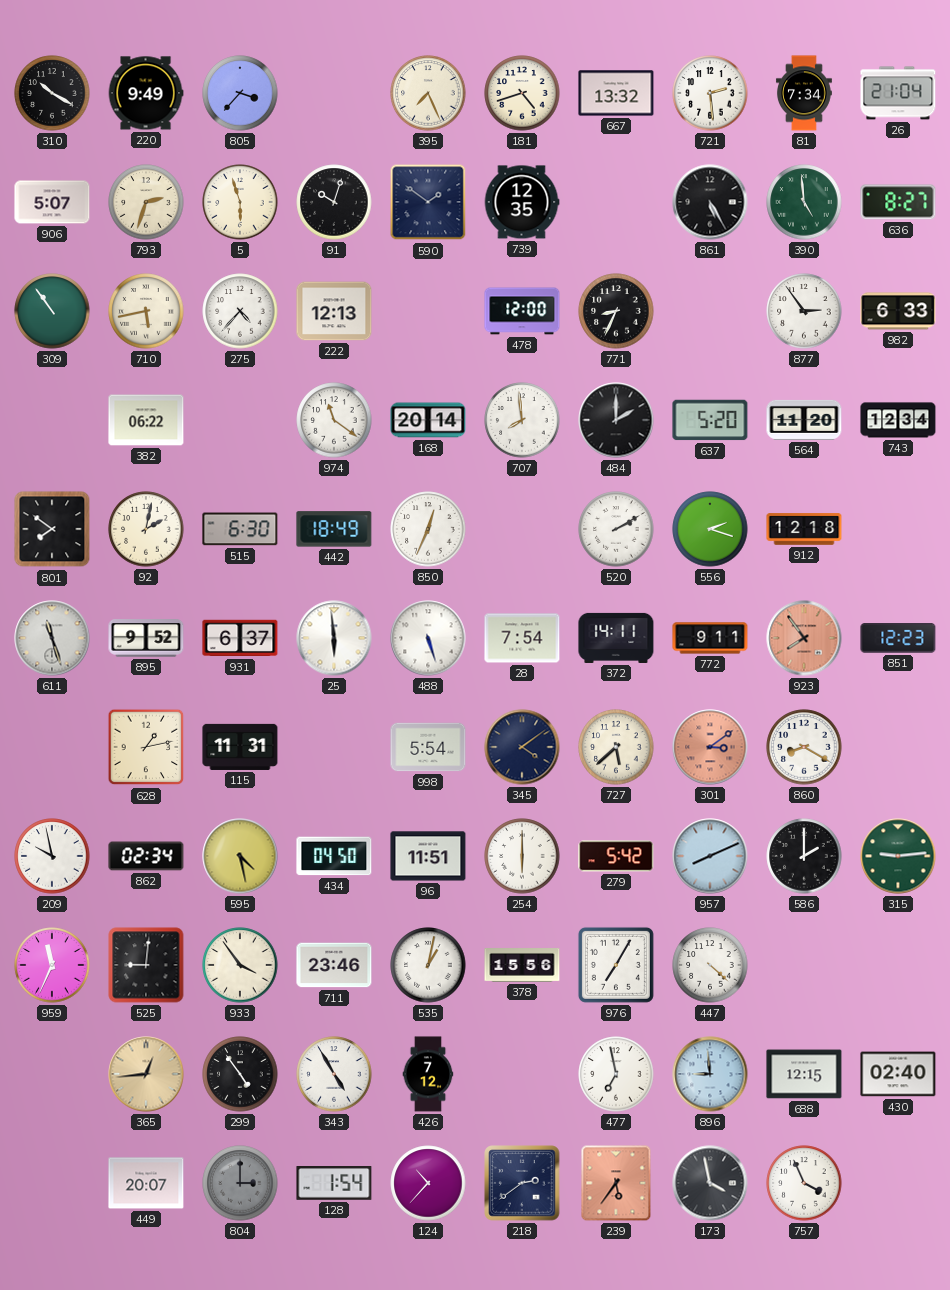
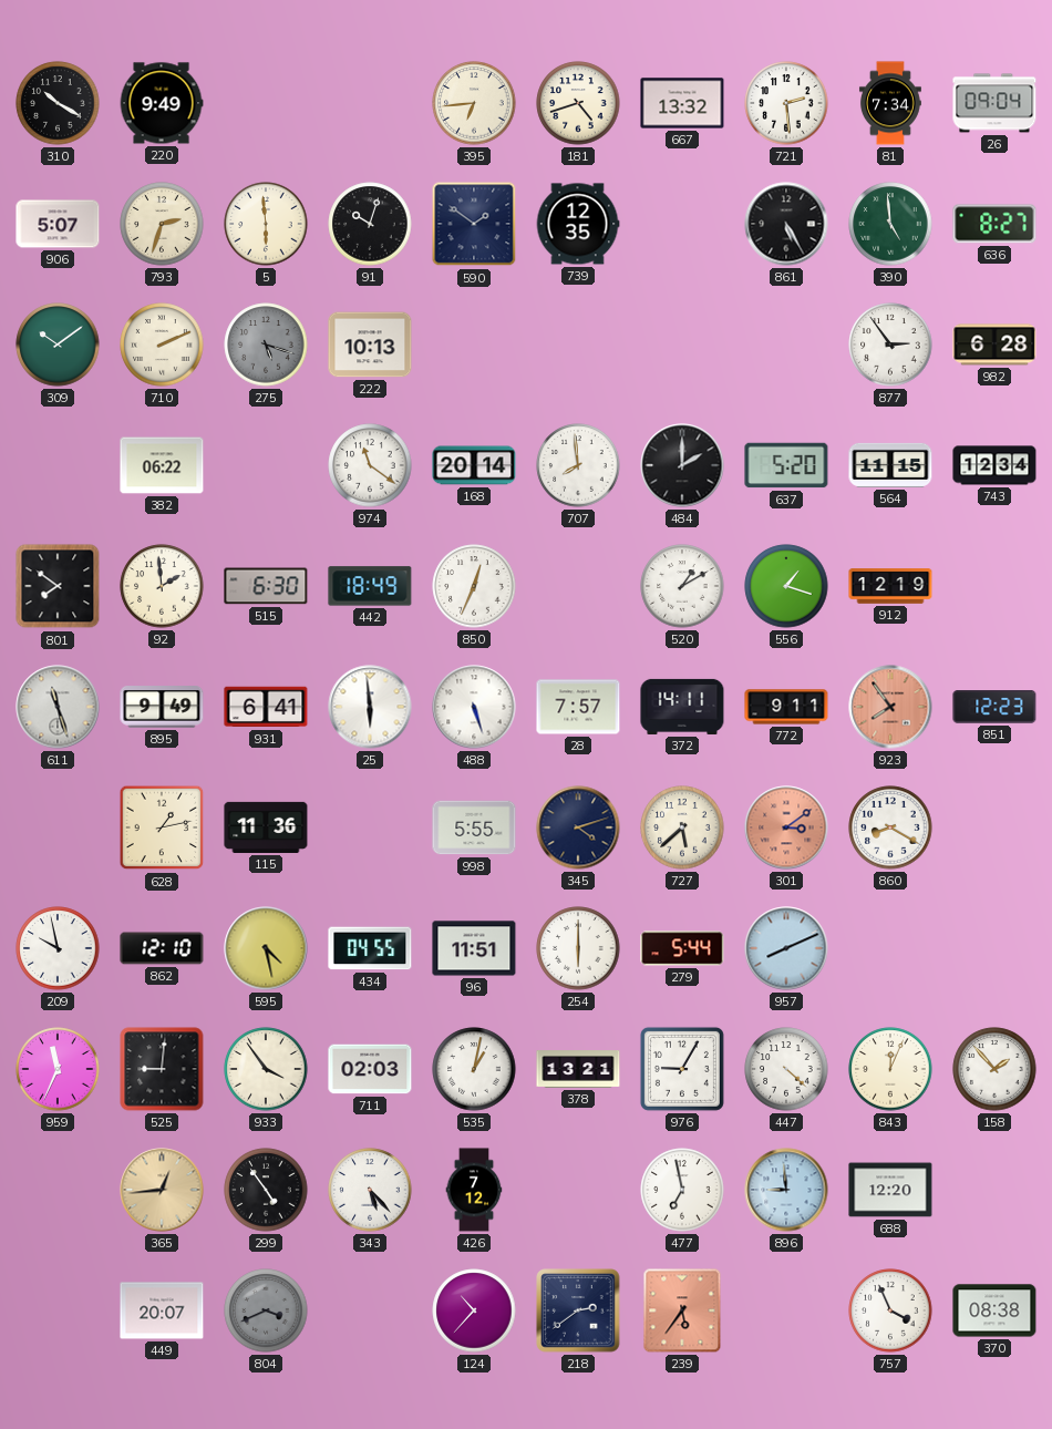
805: 3:37 -> none
395: 7:26 -> 6:44
26: 21:04 -> 09:04
5: 5:57 -> 5:59
309: 10:54 -> 10:09
710: 5:43 -> 2:11
275: 4:37 -> 5:18
275 dial: white -> grey
222: 12:13 -> 10:13
478: 12:00 -> none
771: 8:34 -> none
982: 6:33 -> 6:28
564: 11:20 -> 11:15
92: 2:02 -> 1:59
520: 2:10 -> 1:10
556: 2:18 -> 1:18
912: 12:18 -> 12:19
895: 9:52 -> 9:49
931: 6:37 -> 6:41
28: 7:54 -> 7:57
115: 11:31 -> 11:36
998: 5:54 -> 5:55
345: 4:09 -> 4:12
862: 02:34 -> 12:10
434: 04:50 -> 04:55
279: 5:42 -> 5:44
586: 2:00 -> none
315: 9:14 -> none
711: 23:46 -> 02:03
378: 15:56 -> 13:21
976: 7:05 -> 9:05
843: none -> 12:04
158: none -> 1:53
343: 4:55 -> 5:23
688: 12:15 -> 12:20
430: 02:40 -> none
804: 3:00 -> 3:41
128: 1:54 -> none
173: 3:58 -> none
370: none -> 08:38
